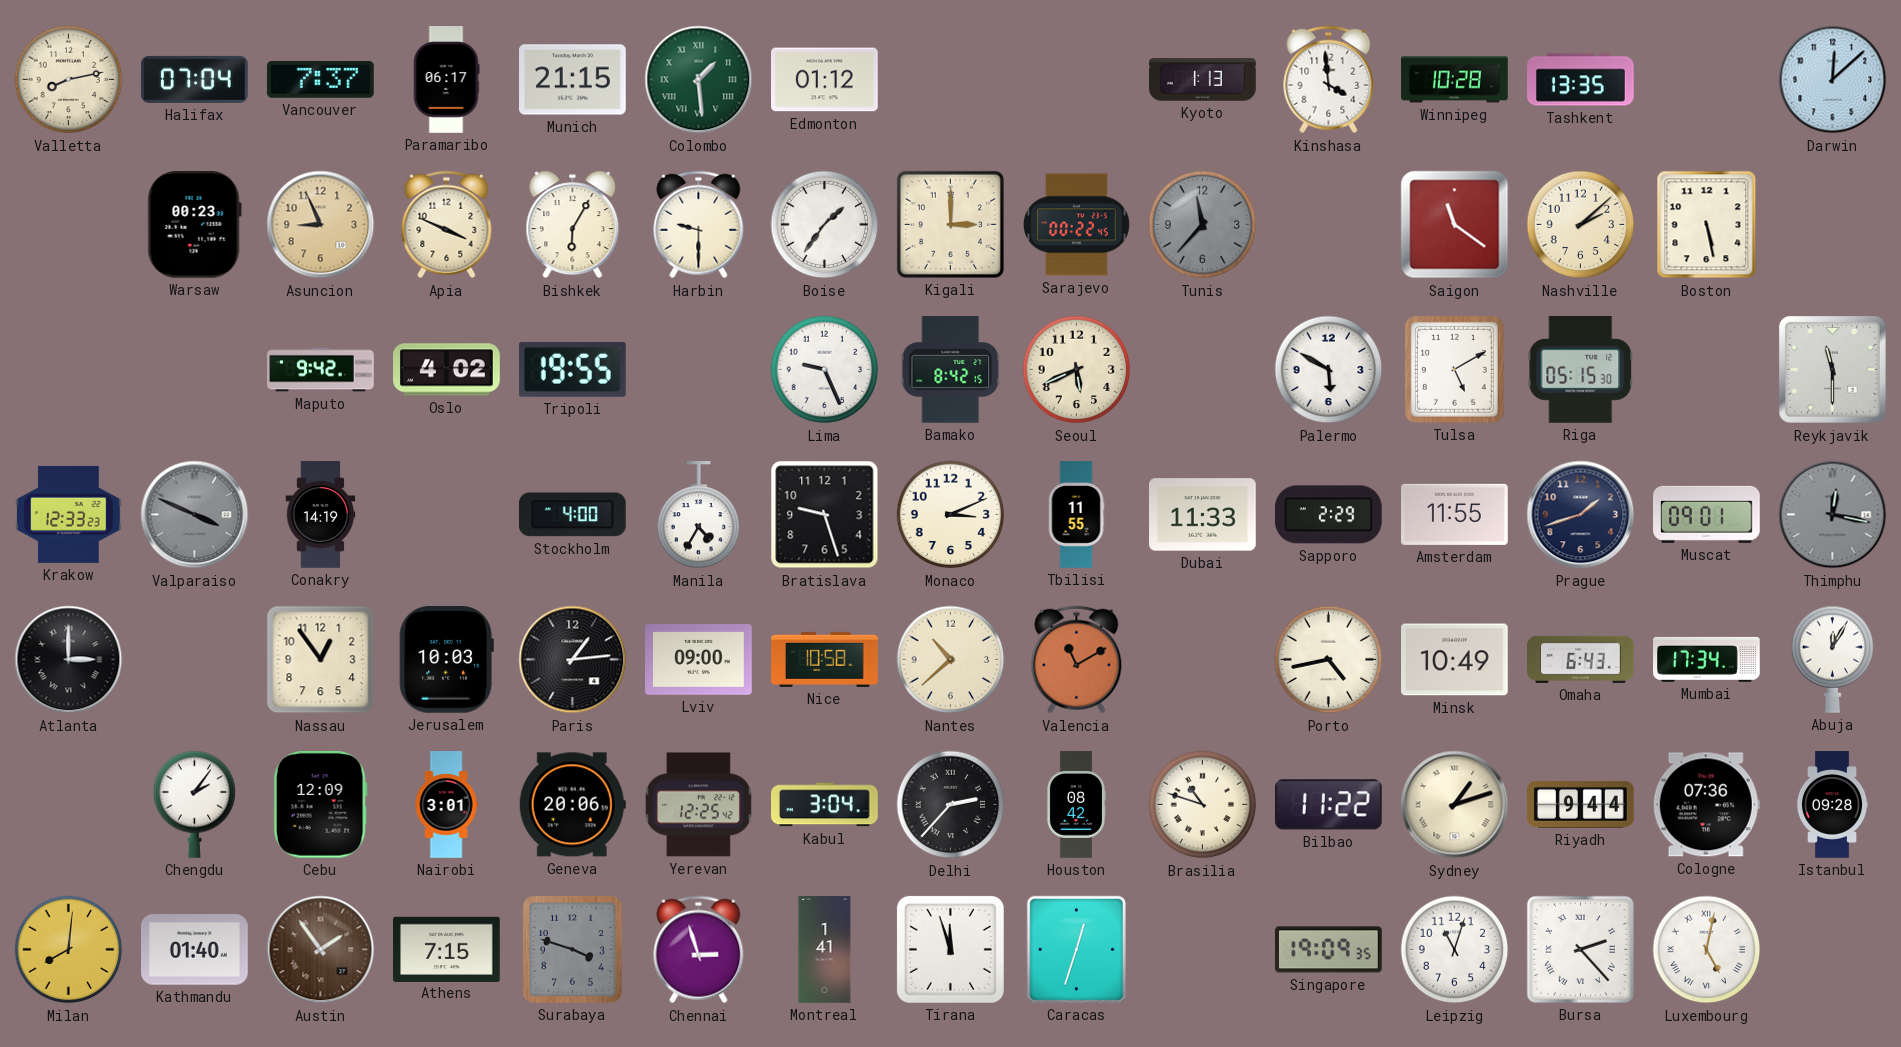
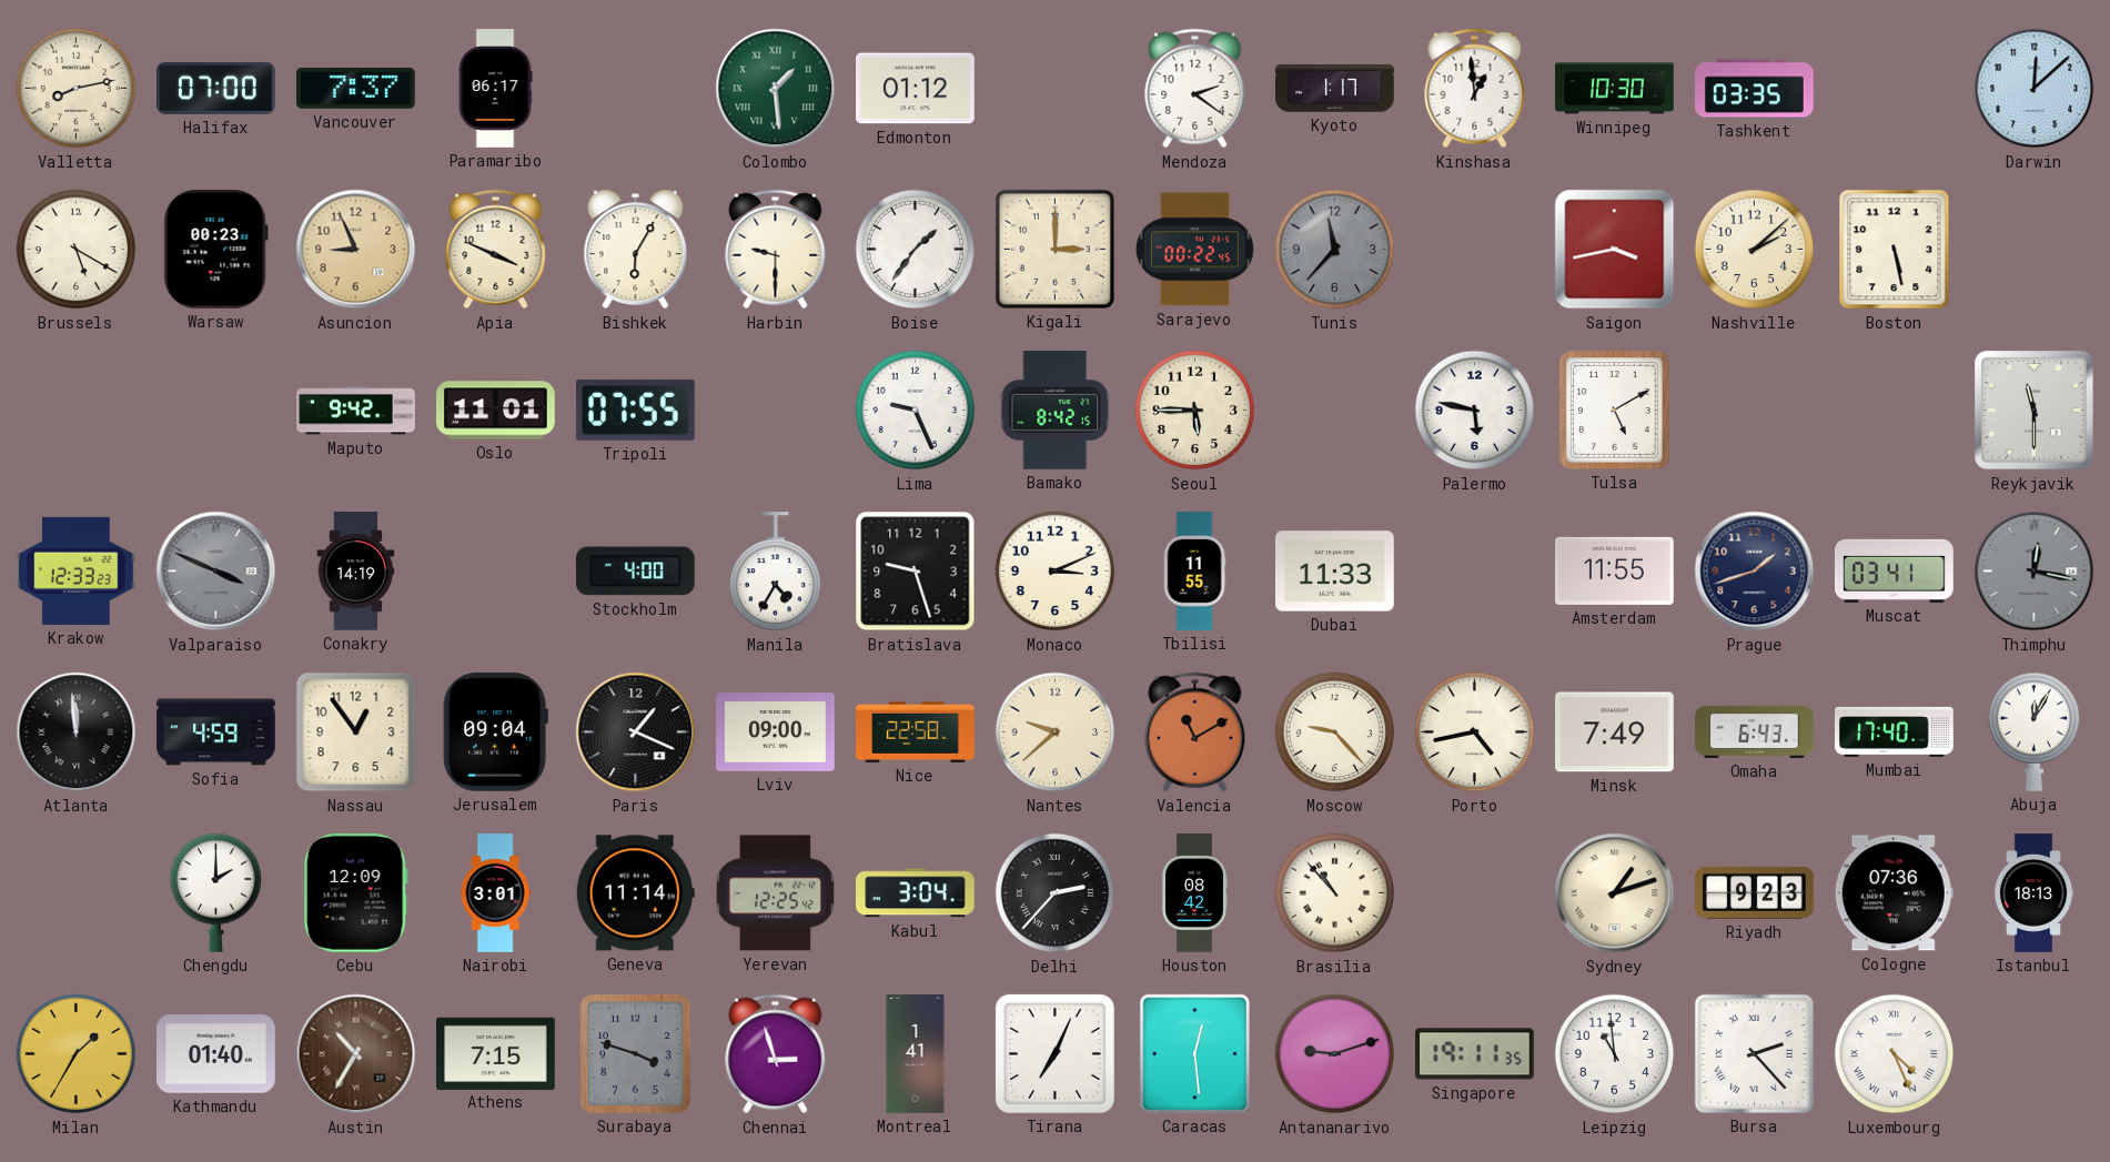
Halifax: 07:04 -> 07:00
Munich: 21:15 -> none
Mendoza: none -> 2:21
Kyoto: 1:13 -> 1:17
Kinshasa: 3:59 -> 12:59
Winnipeg: 10:28 -> 10:30
Tashkent: 13:35 -> 03:35
Brussels: none -> 5:20
Saigon: 11:21 -> 3:43
Oslo: 4:02 -> 11:01
Tripoli: 19:55 -> 07:55
Seoul: 5:41 -> 5:45
Palermo: 5:50 -> 5:47
Riga: 05:15 -> none
Sapporo: 2:29 -> none
Muscat: 09:01 -> 03:41
Atlanta: 3:00 -> 11:59
Sofia: none -> 4:59
Jerusalem: 10:03 -> 09:04
Paris: 1:14 -> 1:19
Nice: 10:58 -> 22:58
Nantes: 10:38 -> 9:38
Moscow: none -> 9:23
Minsk: 10:49 -> 7:49
Mumbai: 17:34 -> 17:40
Chengdu: 2:06 -> 2:00
Geneva: 20:06 -> 11:14
Brasilia: 10:48 -> 10:53
Bilbao: 11:22 -> none
Riyadh: 9:44 -> 9:23
Istanbul: 09:28 -> 18:13
Milan: 8:01 -> 1:35
Austin: 1:54 -> 10:35
Tirana: 11:57 -> 7:04
Caracas: 12:33 -> 12:29
Antananarivo: none -> 9:12
Singapore: 19:09 -> 19:11
Leipzig: 11:03 -> 10:59
Luxembourg: 5:02 -> 4:26
